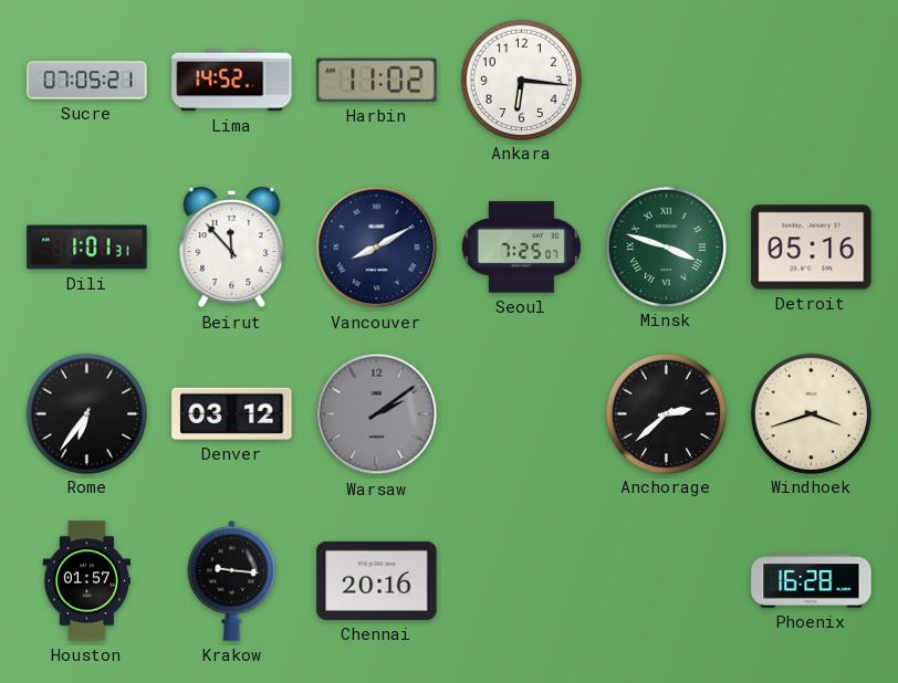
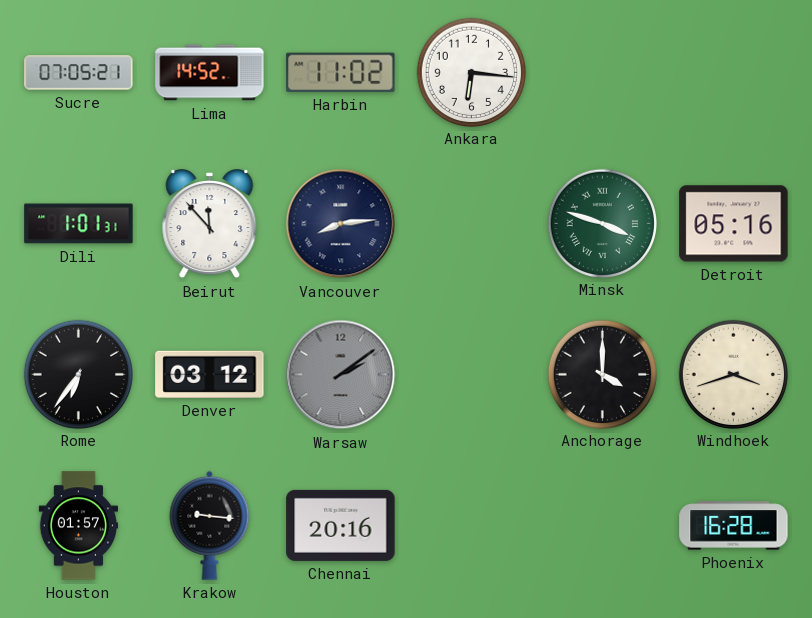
Vancouver: 8:10 -> 8:14
Seoul: 7:25 -> none
Anchorage: 2:38 -> 4:00
